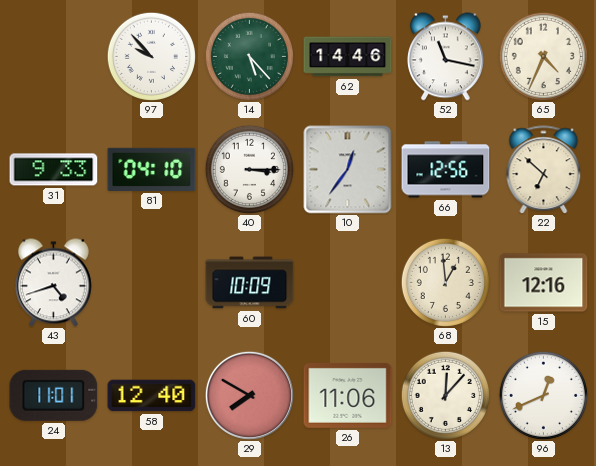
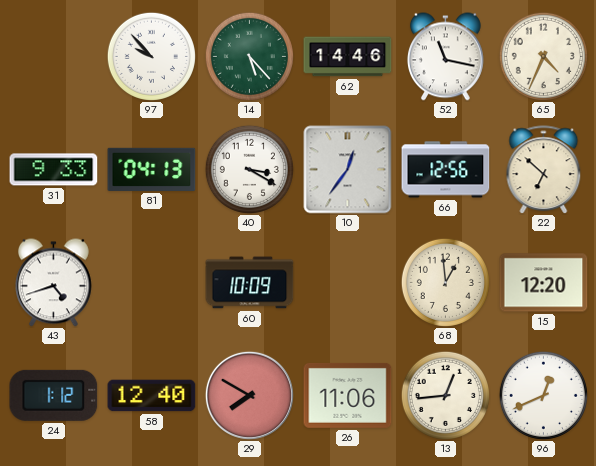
81: 04:10 -> 04:13
40: 3:15 -> 3:20
15: 12:16 -> 12:20
24: 11:01 -> 1:12
13: 12:07 -> 12:44
